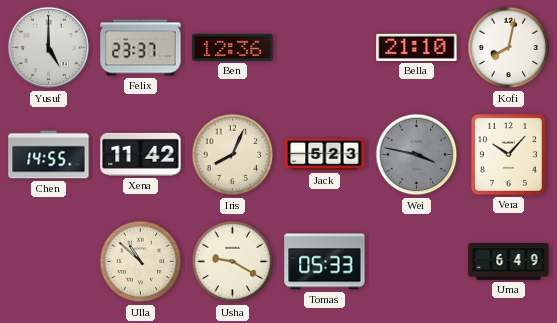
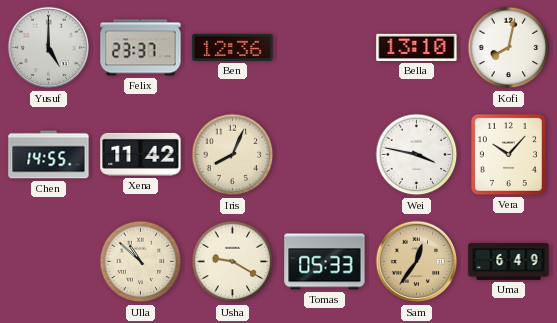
Bella: 21:10 -> 13:10
Jack: 5:23 -> none
Wei dial: grey -> white
Sam: none -> 12:36
